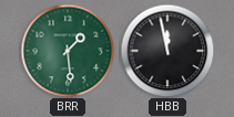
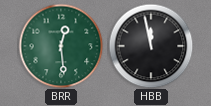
BRR: 1:29 -> 12:29
